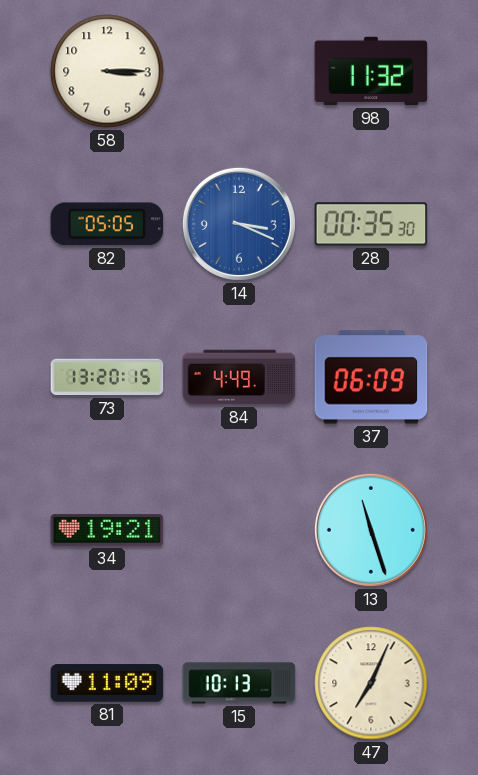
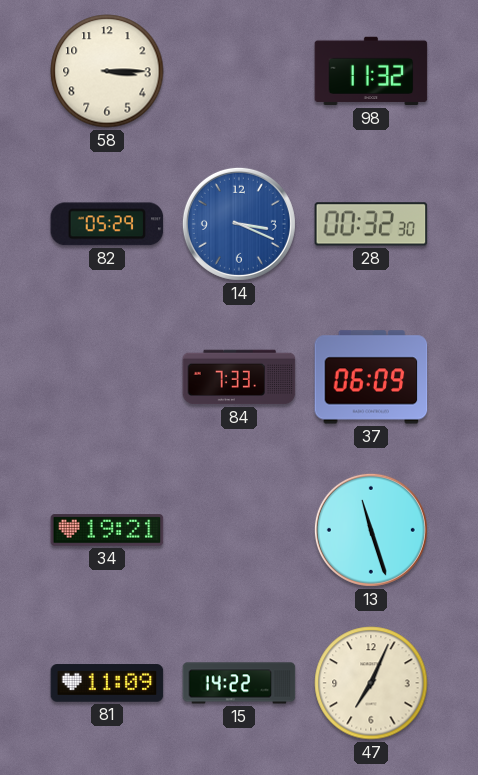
82: 05:05 -> 05:29
28: 00:35 -> 00:32
73: 13:20 -> none
84: 4:49 -> 7:33
15: 10:13 -> 14:22
